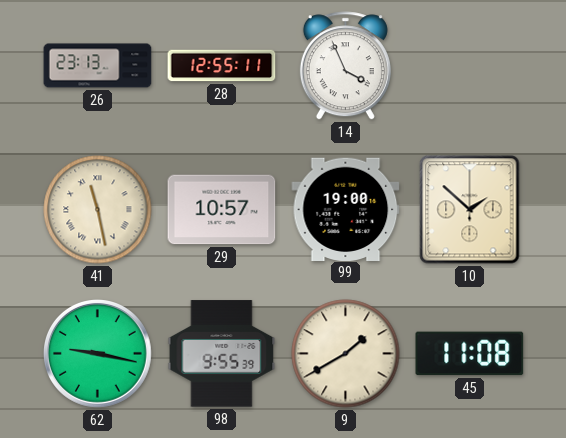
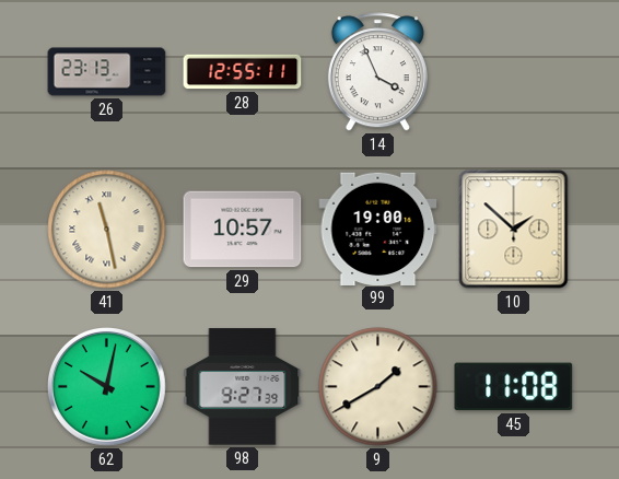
62: 9:17 -> 10:02
98: 9:55 -> 9:27
